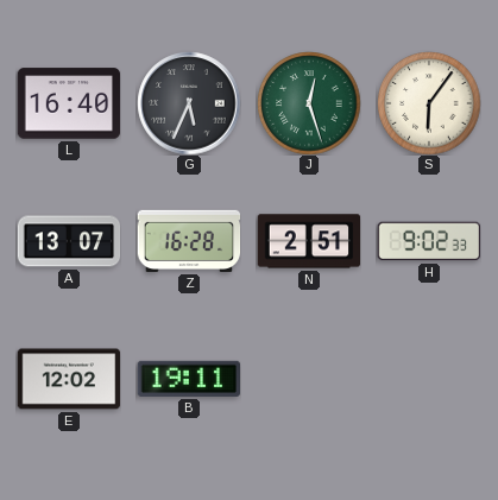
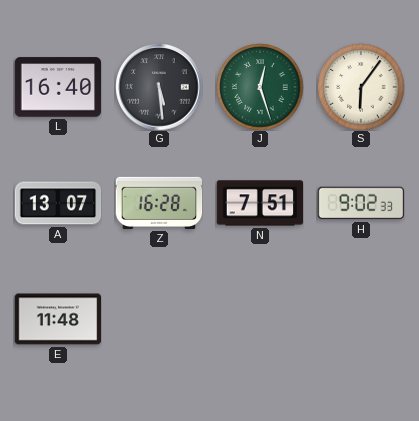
G: 5:34 -> 5:29
N: 2:51 -> 7:51
E: 12:02 -> 11:48
B: 19:11 -> none
